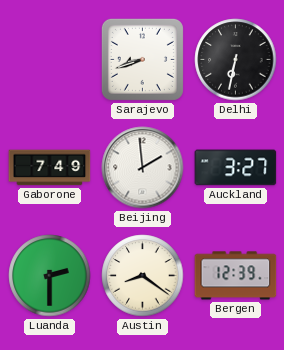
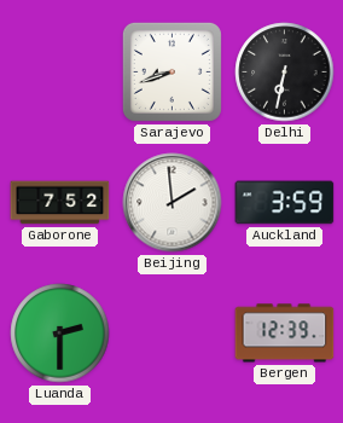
Gaborone: 7:49 -> 7:52
Auckland: 3:27 -> 3:59
Austin: 8:21 -> none
